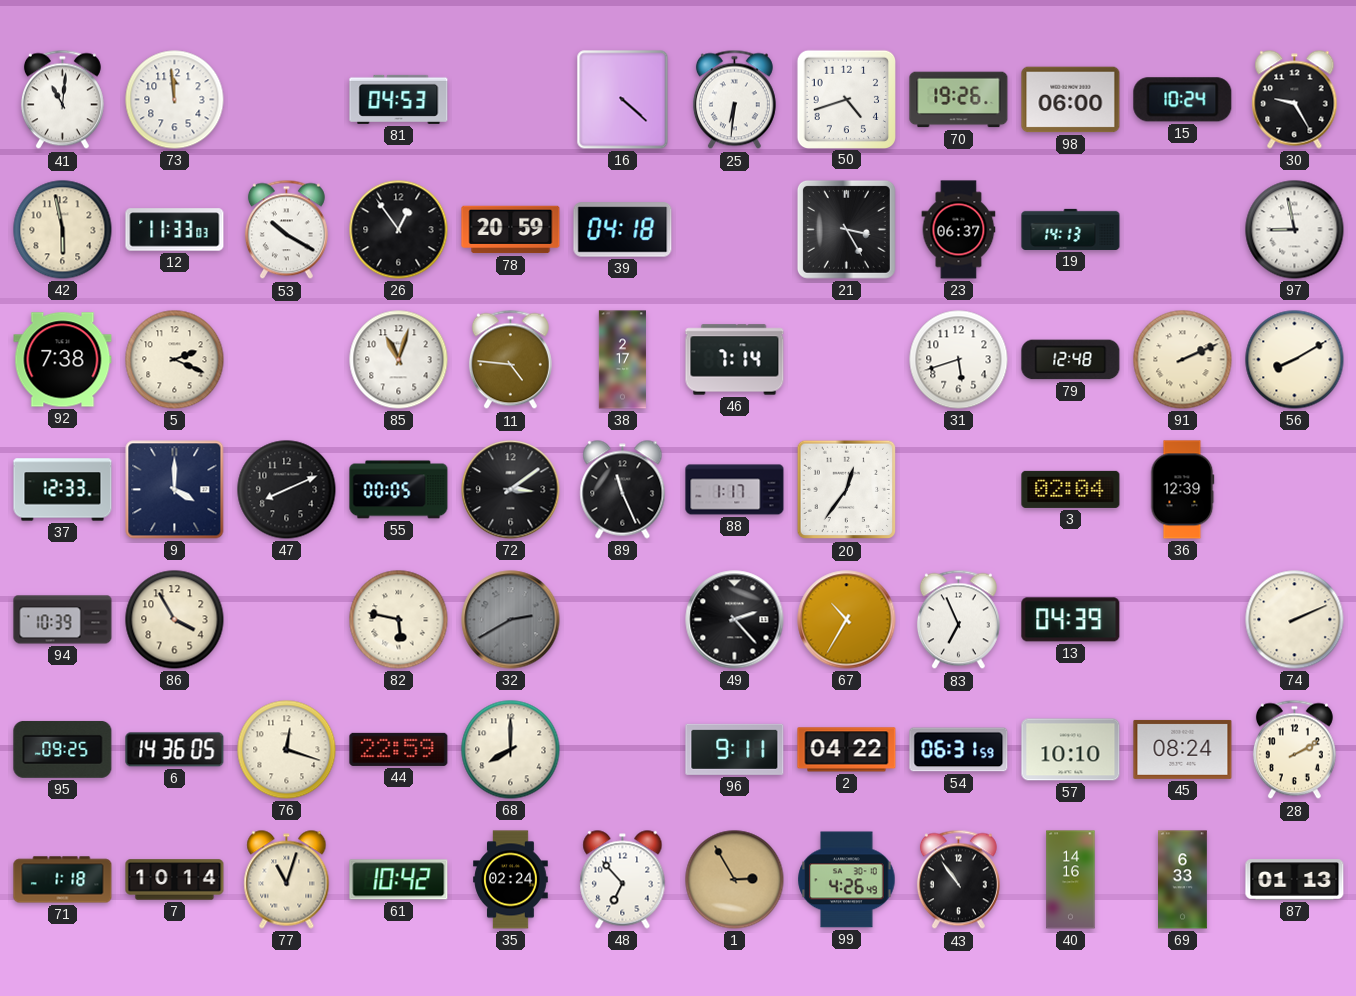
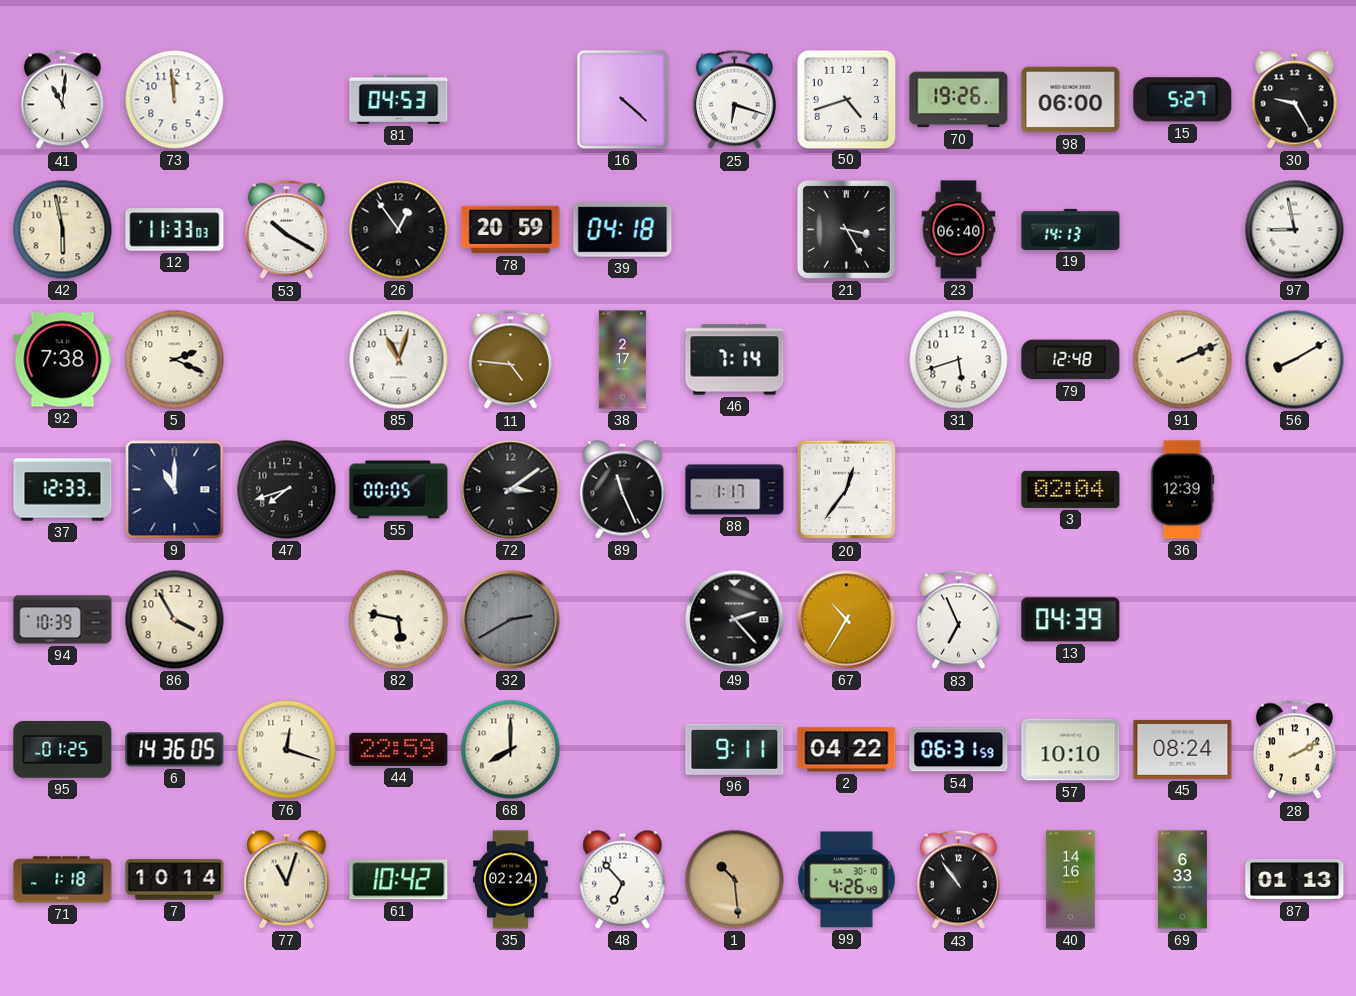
25: 6:31 -> 6:18
15: 10:24 -> 5:27
23: 06:37 -> 06:40
9: 4:00 -> 11:00
47: 8:11 -> 7:42
74: 2:11 -> none
95: 09:25 -> 01:25
1: 2:55 -> 10:29
